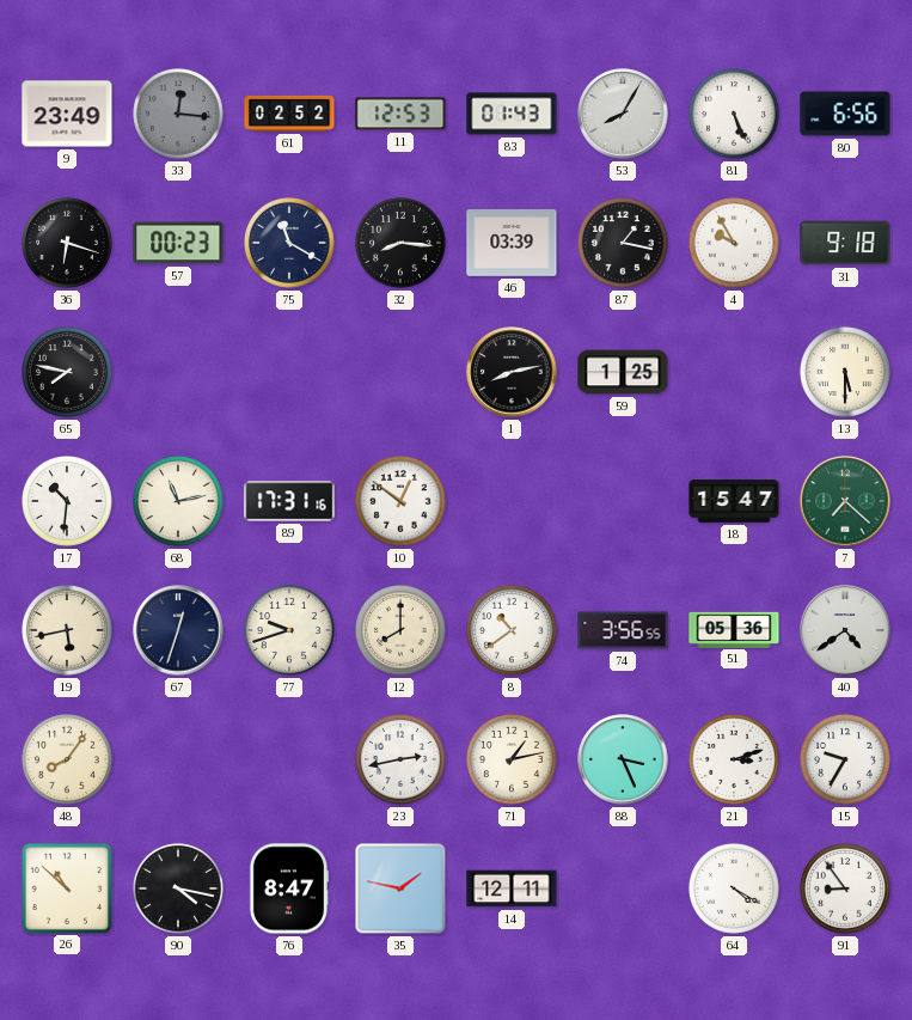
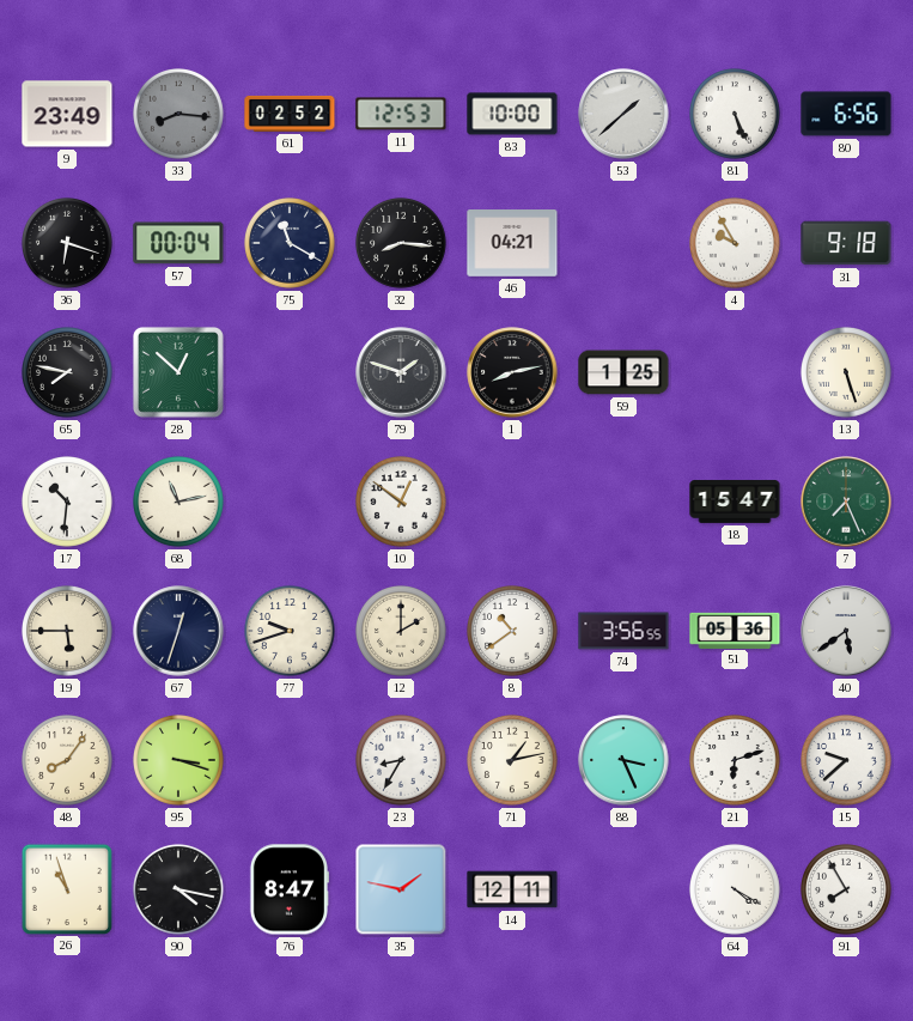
33: 12:16 -> 8:16
83: 01:43 -> 10:00
53: 8:05 -> 1:38
57: 00:23 -> 00:04
46: 03:39 -> 04:21
87: 1:17 -> none
28: none -> 12:52
79: none -> 1:48
13: 5:30 -> 5:27
89: 17:31 -> none
7: 7:22 -> 7:26
19: 5:43 -> 5:45
12: 8:00 -> 2:00
40: 4:39 -> 5:39
95: none -> 3:18
23: 2:43 -> 8:35
21: 3:12 -> 6:12
15: 9:35 -> 9:38
26: 10:52 -> 10:57
91: 8:54 -> 7:55
